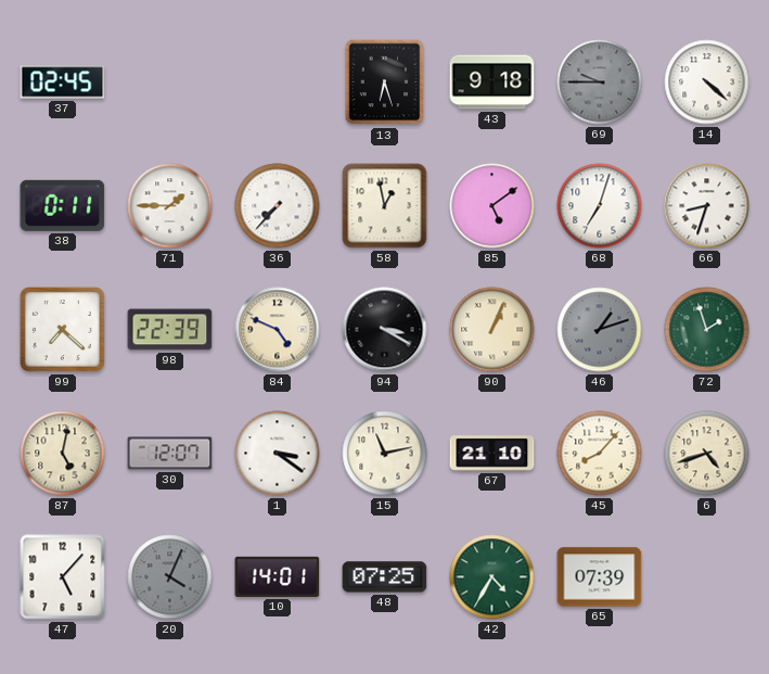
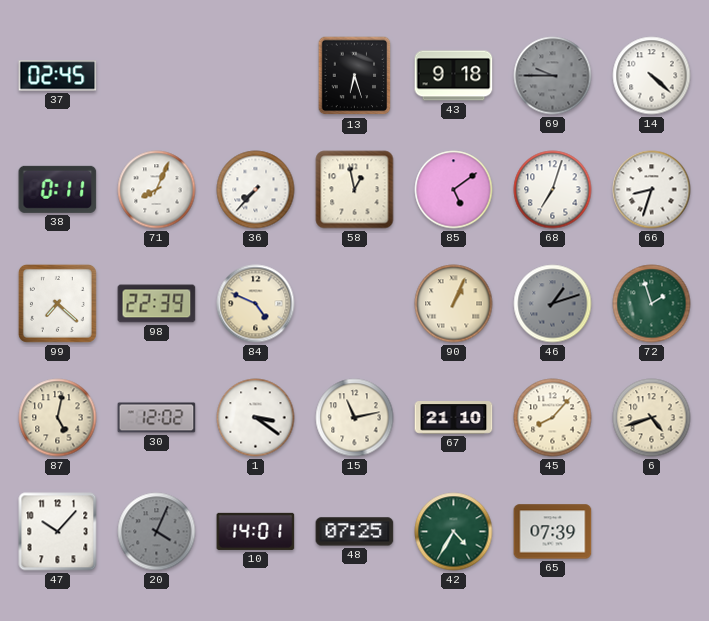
71: 1:45 -> 8:04
94: 3:20 -> none
30: 12:07 -> 12:02
47: 5:07 -> 10:07
